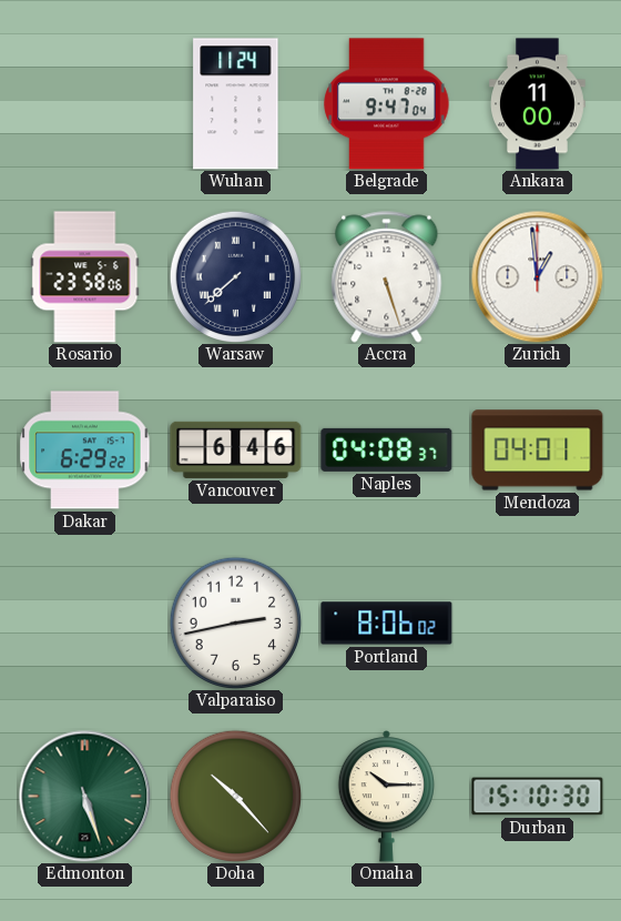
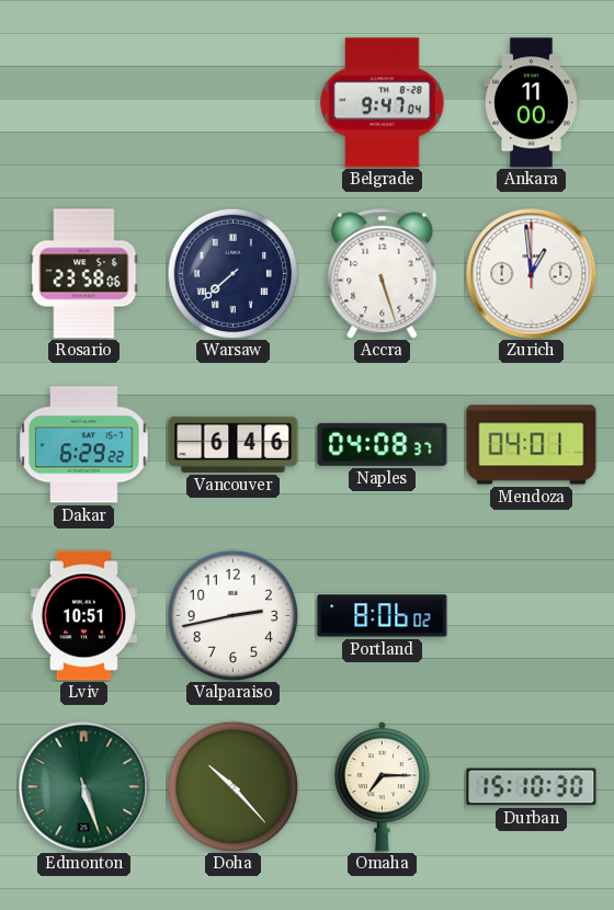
Wuhan: 11:24 -> none
Lviv: none -> 10:51
Omaha: 10:15 -> 7:15
